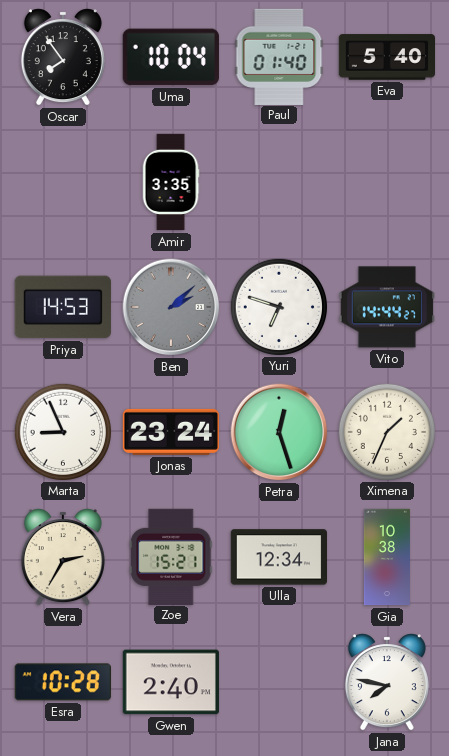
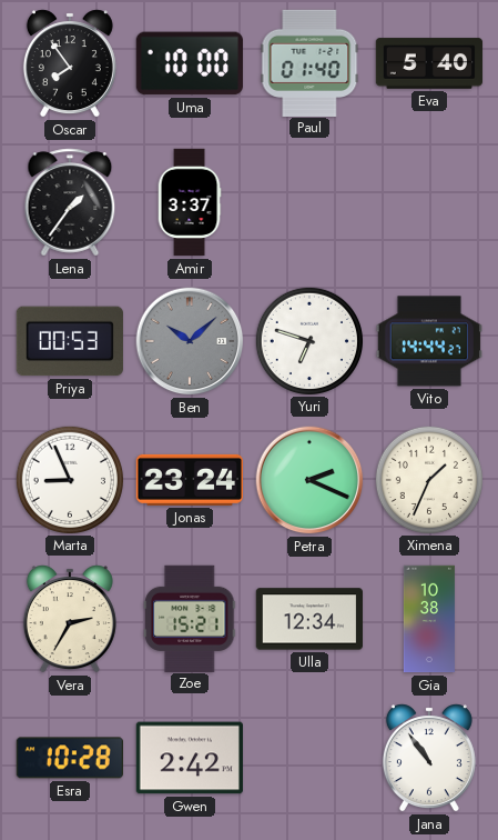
Uma: 10:04 -> 10:00
Lena: none -> 1:36
Amir: 3:35 -> 3:37
Priya: 14:53 -> 00:53
Ben: 2:08 -> 10:08
Petra: 12:27 -> 2:19
Gwen: 2:40 -> 2:42
Jana: 7:47 -> 10:54
